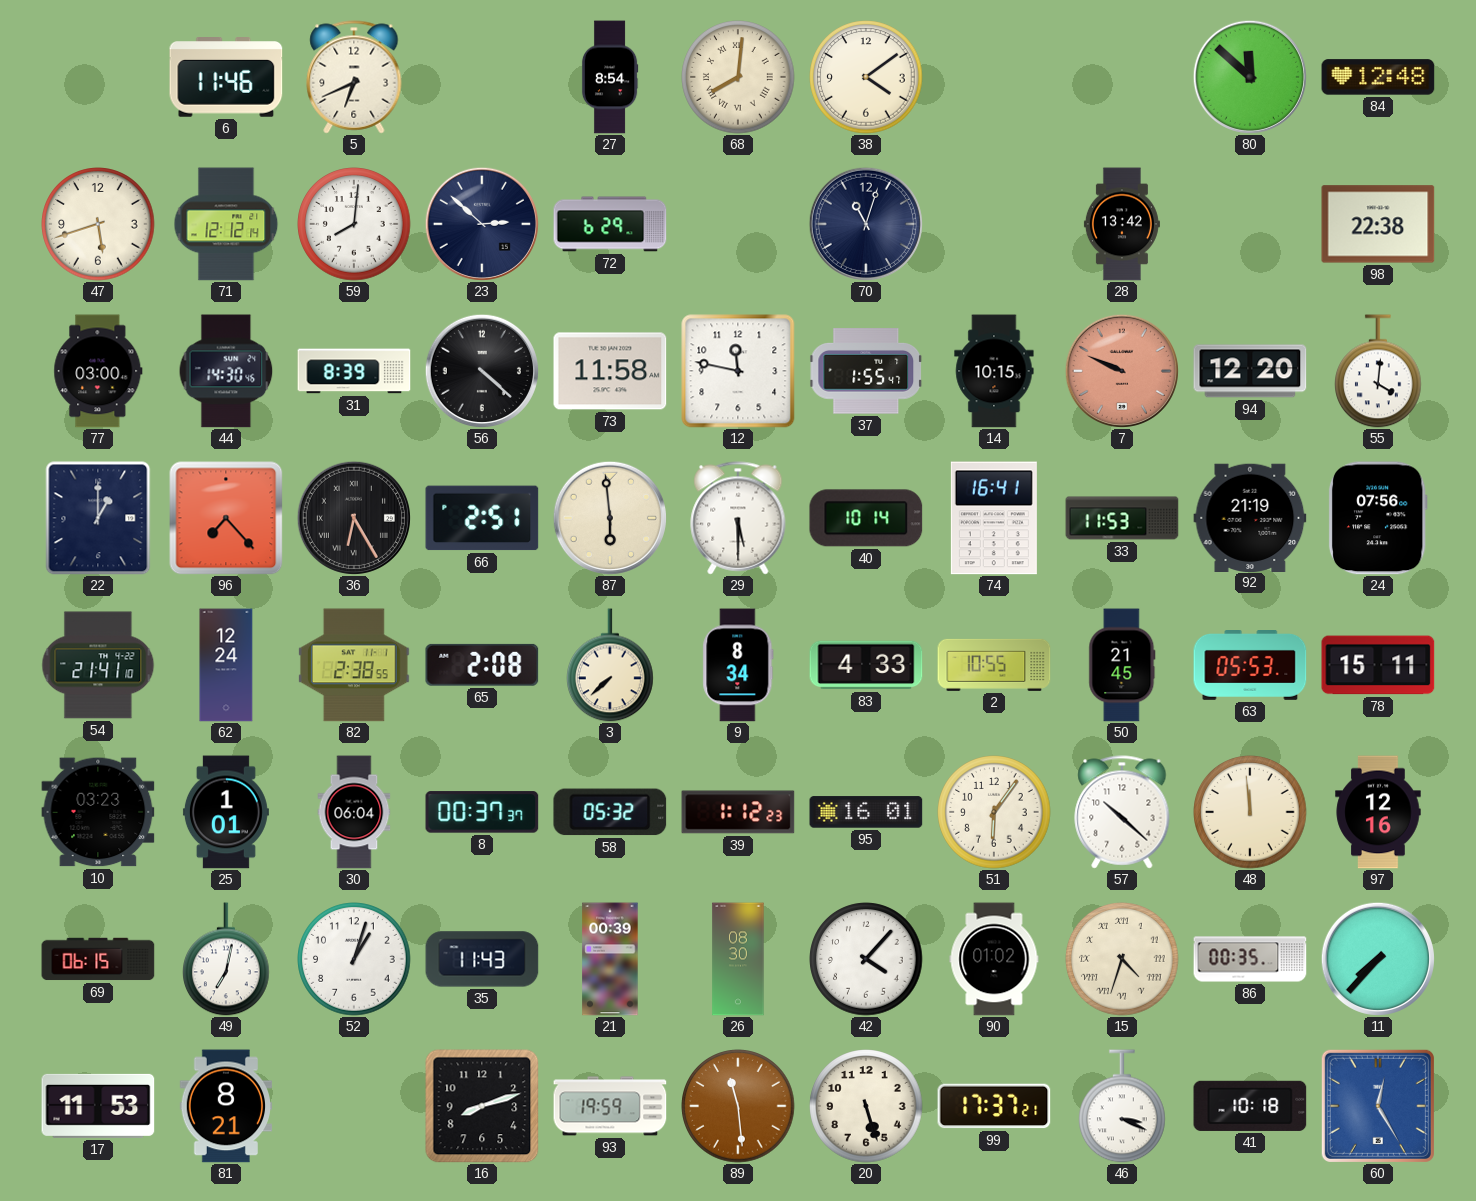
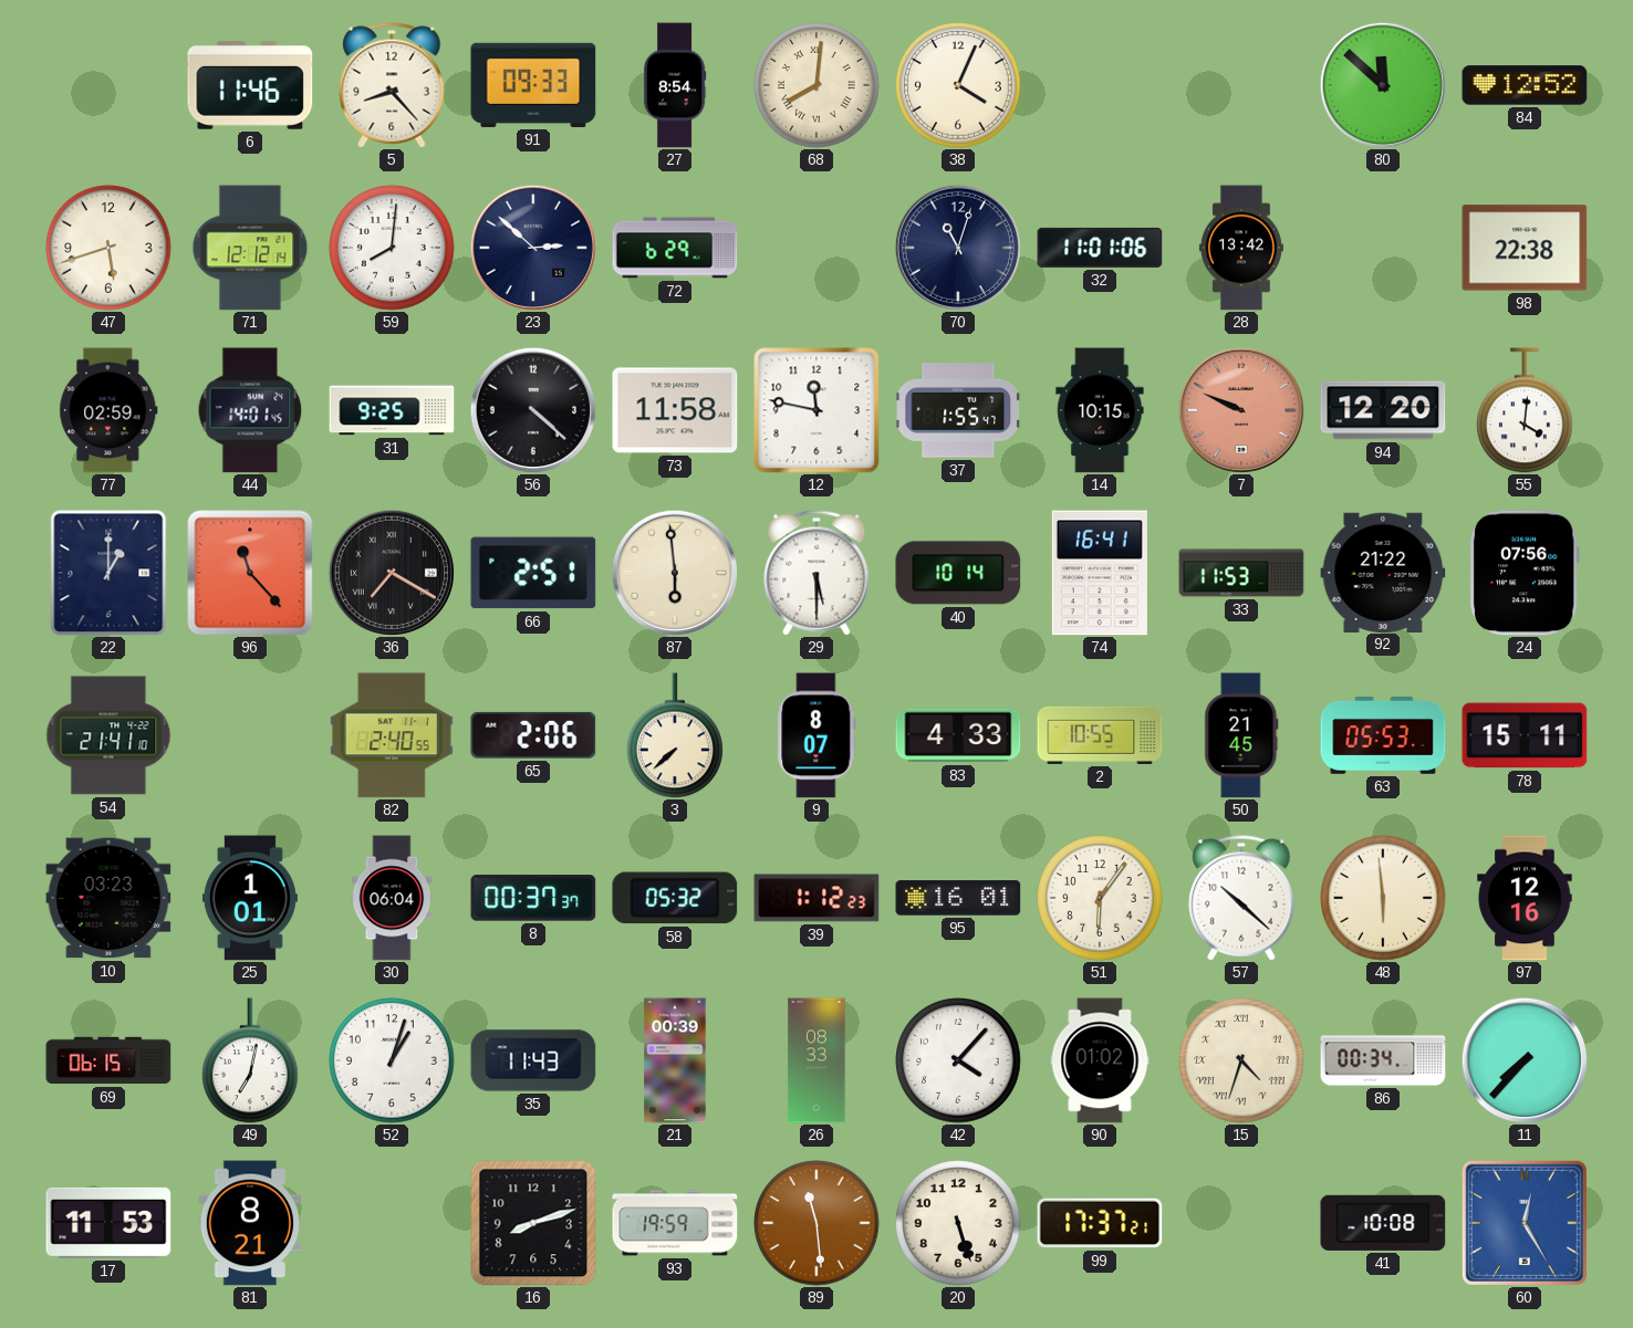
5: 6:41 -> 8:23
91: none -> 09:33
38: 4:09 -> 4:04
84: 12:48 -> 12:52
32: none -> 11:01
77: 03:00 -> 02:59
44: 14:30 -> 14:01
31: 8:39 -> 9:25
96: 7:23 -> 11:23
36: 6:25 -> 7:20
92: 21:19 -> 21:22
62: 12:24 -> none
82: 2:38 -> 2:40
65: 2:08 -> 2:06
9: 8:34 -> 8:07
48: 11:59 -> 5:59
26: 08:30 -> 08:33
86: 00:35 -> 00:34
46: 3:19 -> none
41: 10:18 -> 10:08
